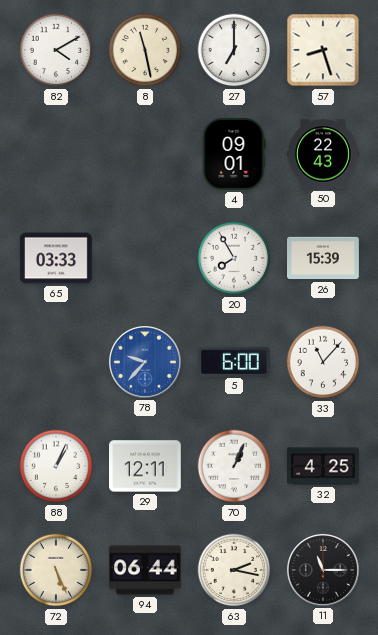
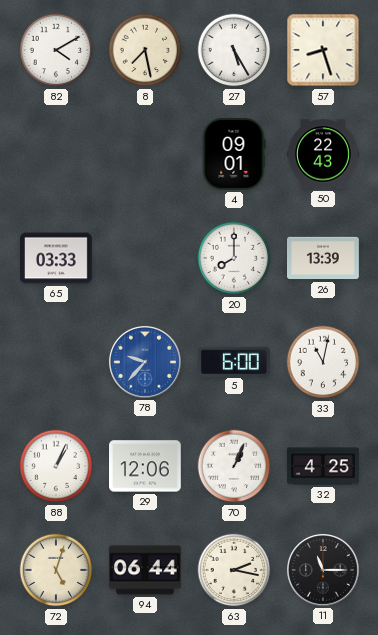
8: 11:28 -> 7:28
27: 7:00 -> 5:25
20: 7:55 -> 8:00
26: 15:39 -> 13:39
33: 11:07 -> 11:02
29: 12:11 -> 12:06
72: 5:26 -> 5:03
